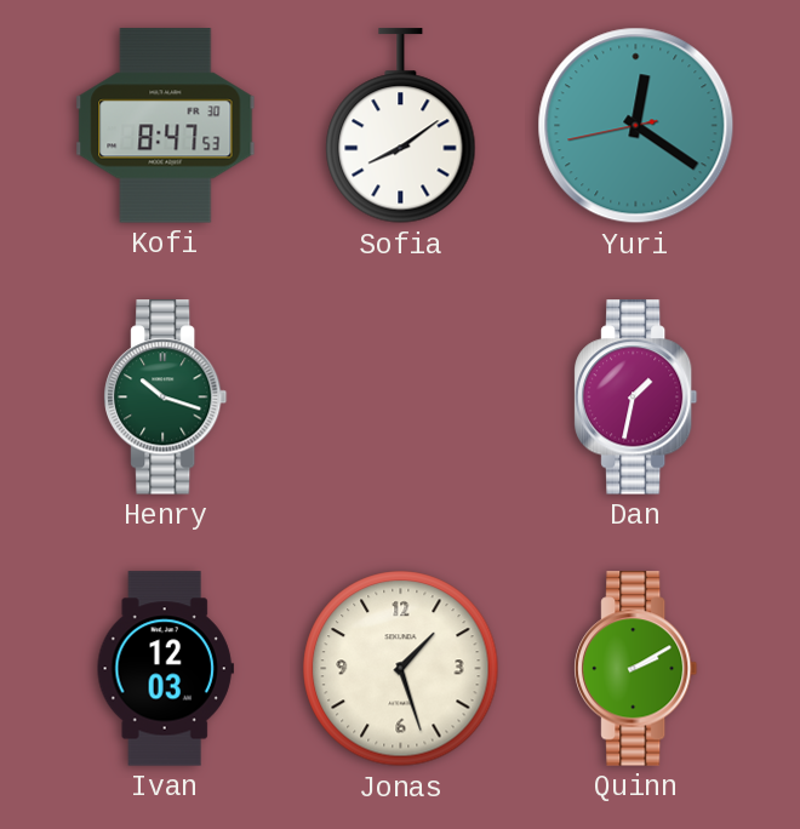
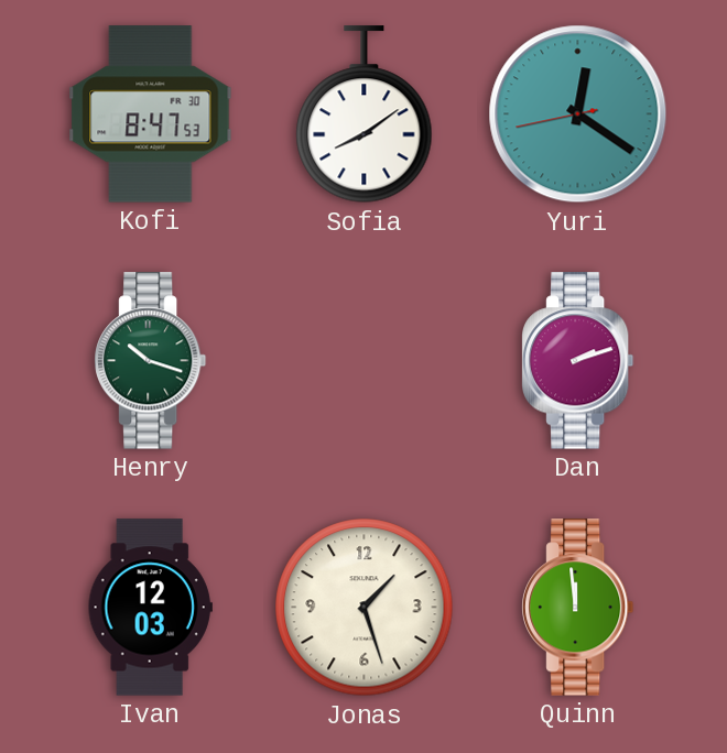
Dan: 1:32 -> 2:12
Quinn: 2:10 -> 11:59
